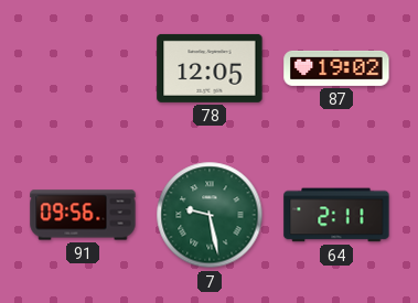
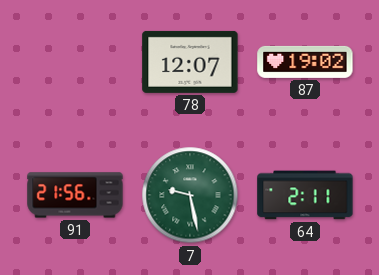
78: 12:05 -> 12:07
91: 09:56 -> 21:56
